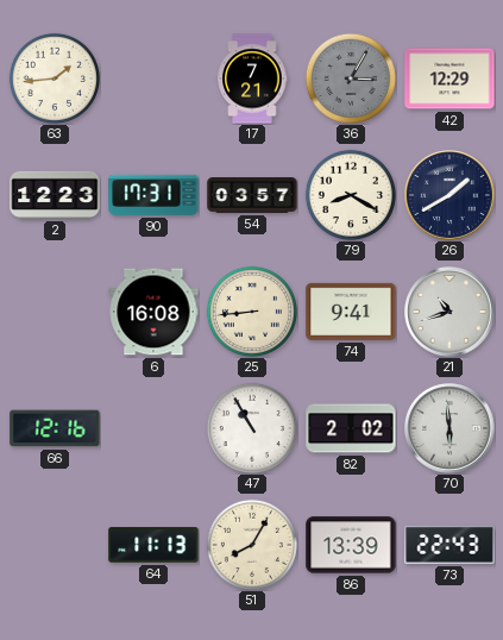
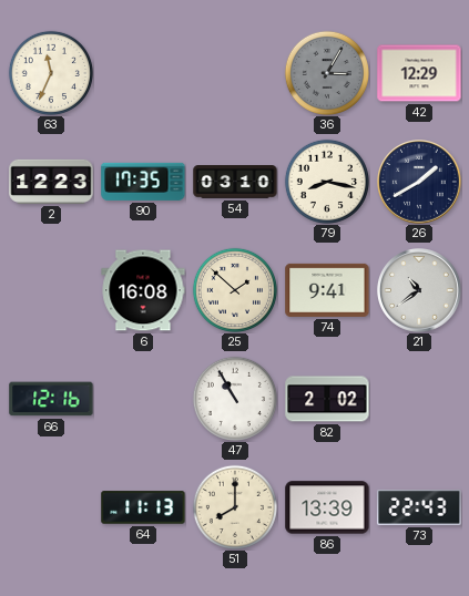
63: 1:44 -> 11:34
17: 7:21 -> none
90: 17:31 -> 17:35
54: 03:57 -> 03:10
79: 8:20 -> 8:17
25: 8:44 -> 1:52
21: 10:42 -> 10:39
70: 5:59 -> none
51: 8:05 -> 8:00
